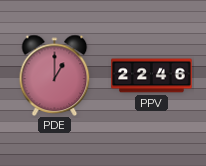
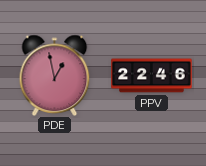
PDE: 1:00 -> 12:58
